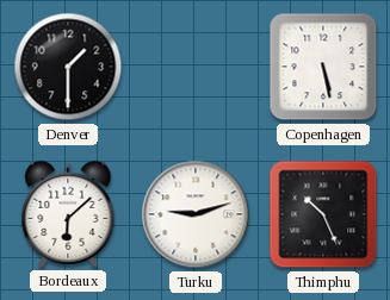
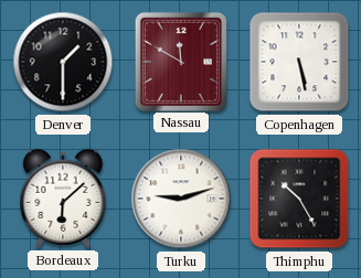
Nassau: none -> 11:50
Thimphu: 10:26 -> 10:25
